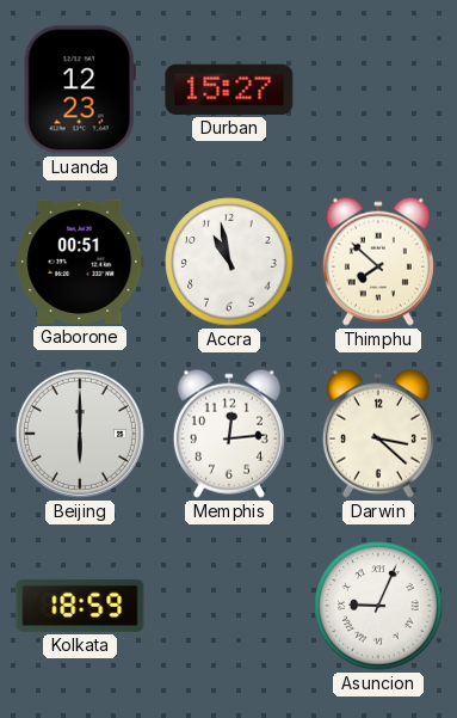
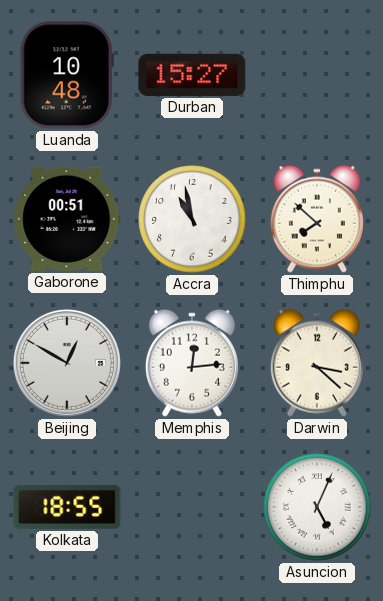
Luanda: 12:23 -> 10:48
Beijing: 6:00 -> 12:50
Kolkata: 18:59 -> 18:55
Asuncion: 9:04 -> 5:04
